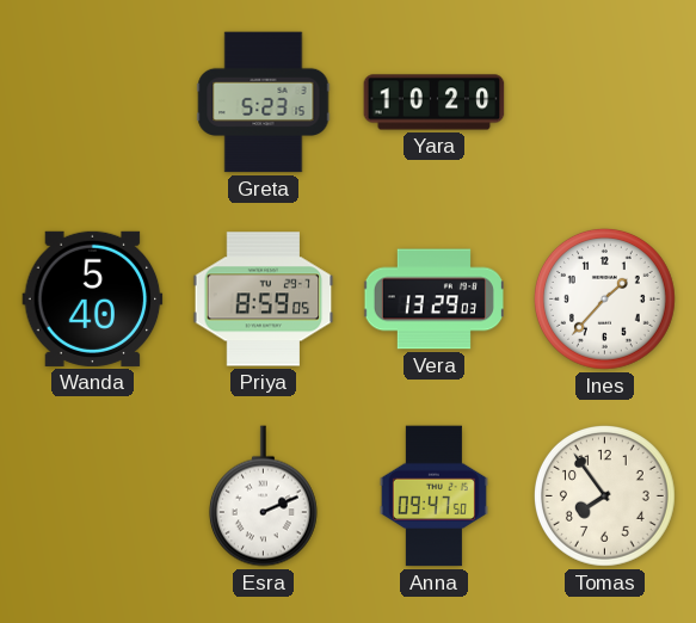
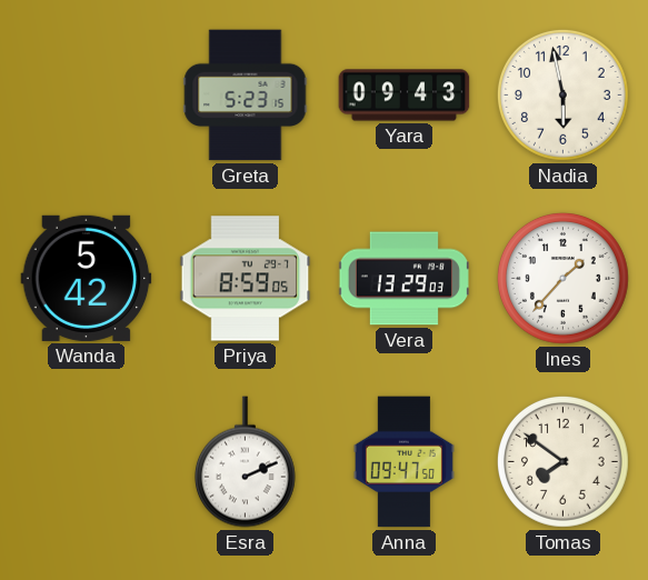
Yara: 10:20 -> 09:43
Nadia: none -> 5:58
Wanda: 5:40 -> 5:42
Tomas: 7:54 -> 7:51
